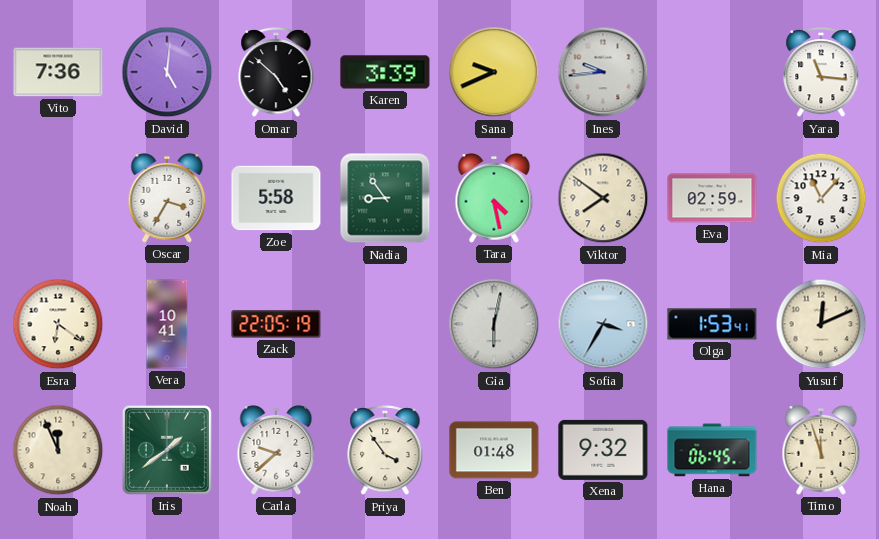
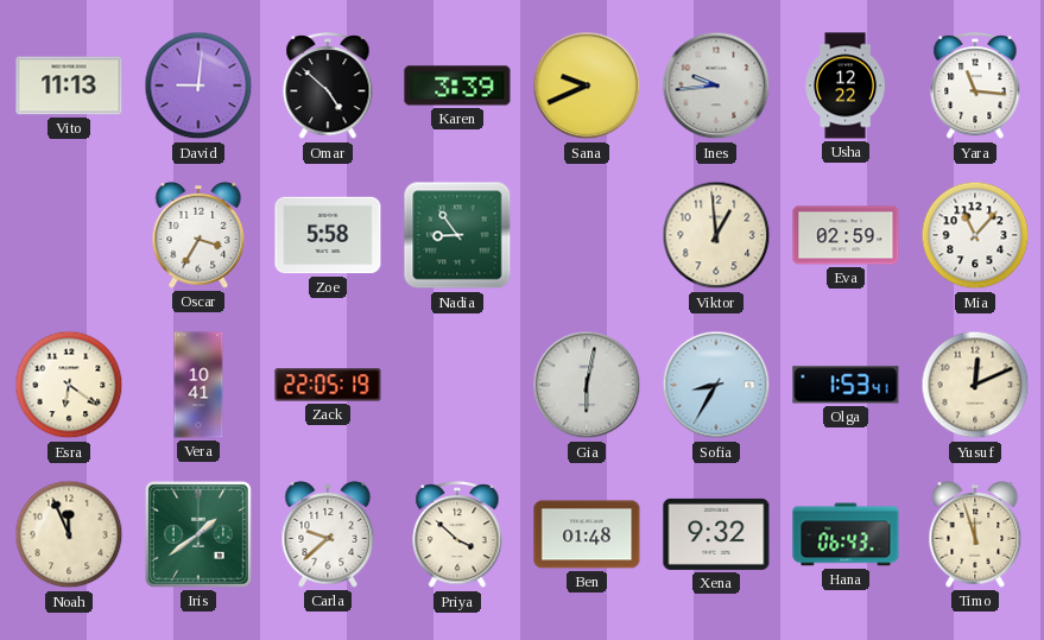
Vito: 7:36 -> 11:13
David: 5:01 -> 9:01
Usha: none -> 12:22
Tara: 4:28 -> none
Viktor: 7:51 -> 12:59
Sofia: 3:35 -> 8:35
Priya: 3:54 -> 3:52
Hana: 06:45 -> 06:43
